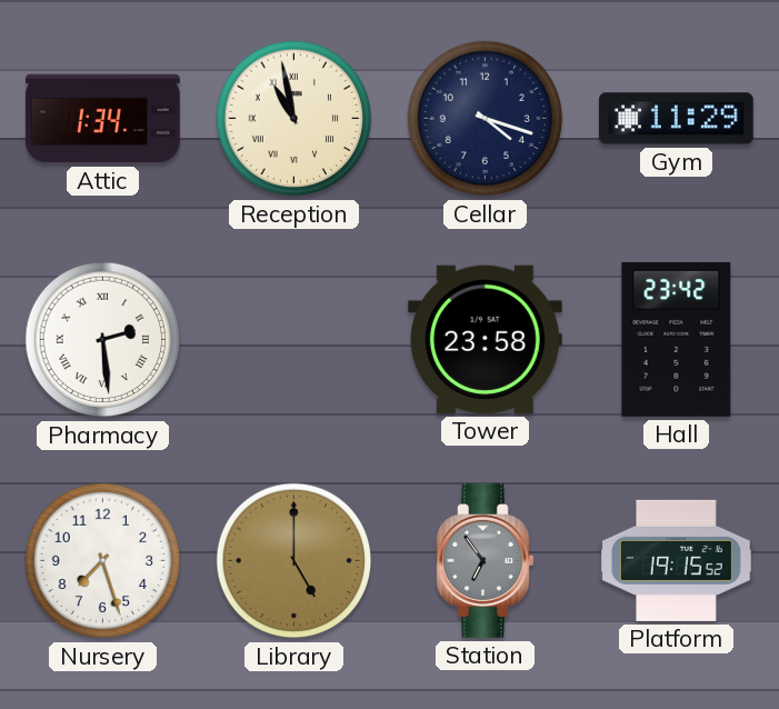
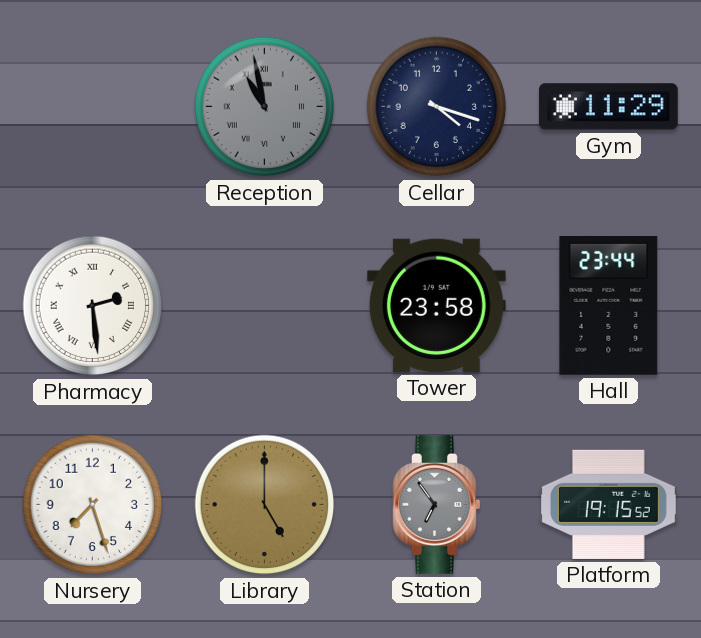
Attic: 1:34 -> none
Reception dial: cream -> grey
Hall: 23:42 -> 23:44
